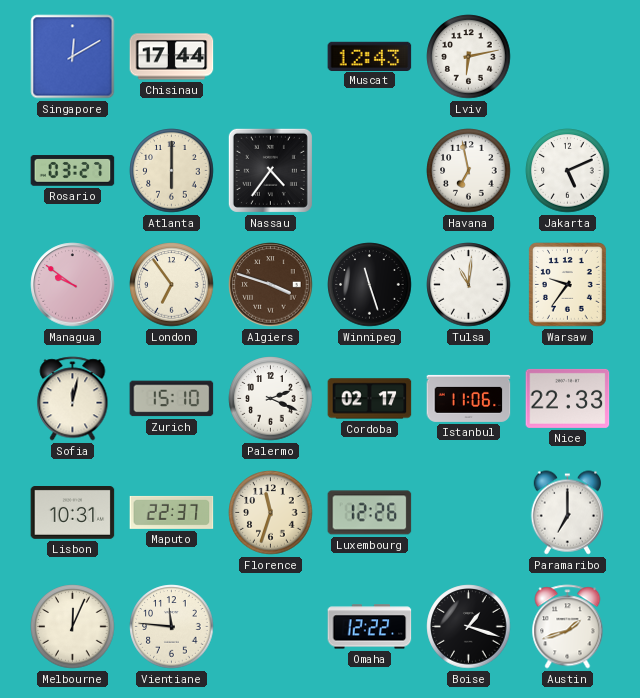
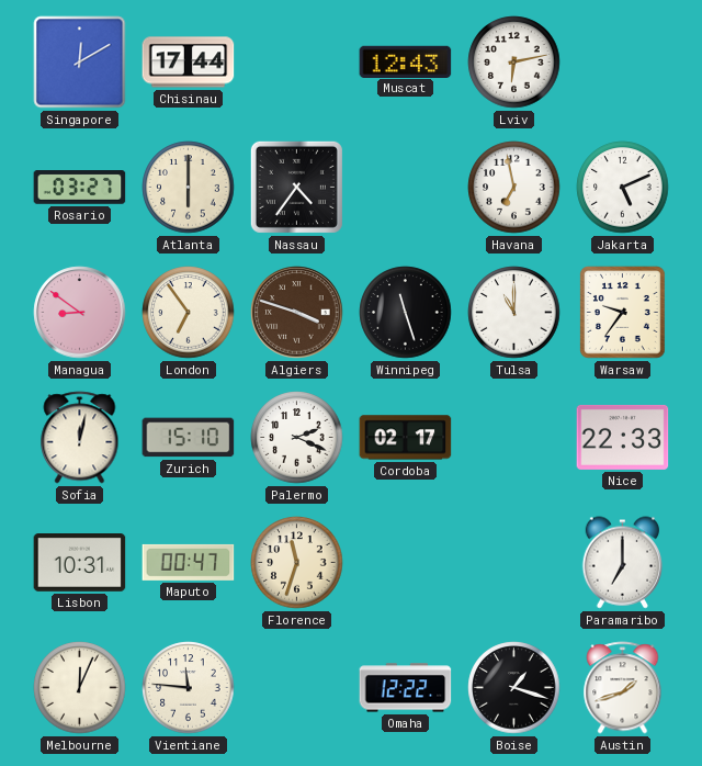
Managua: 9:51 -> 8:51
Tulsa: 11:01 -> 11:00
Istanbul: 11:06 -> none
Maputo: 22:37 -> 00:47
Luxembourg: 12:26 -> none
